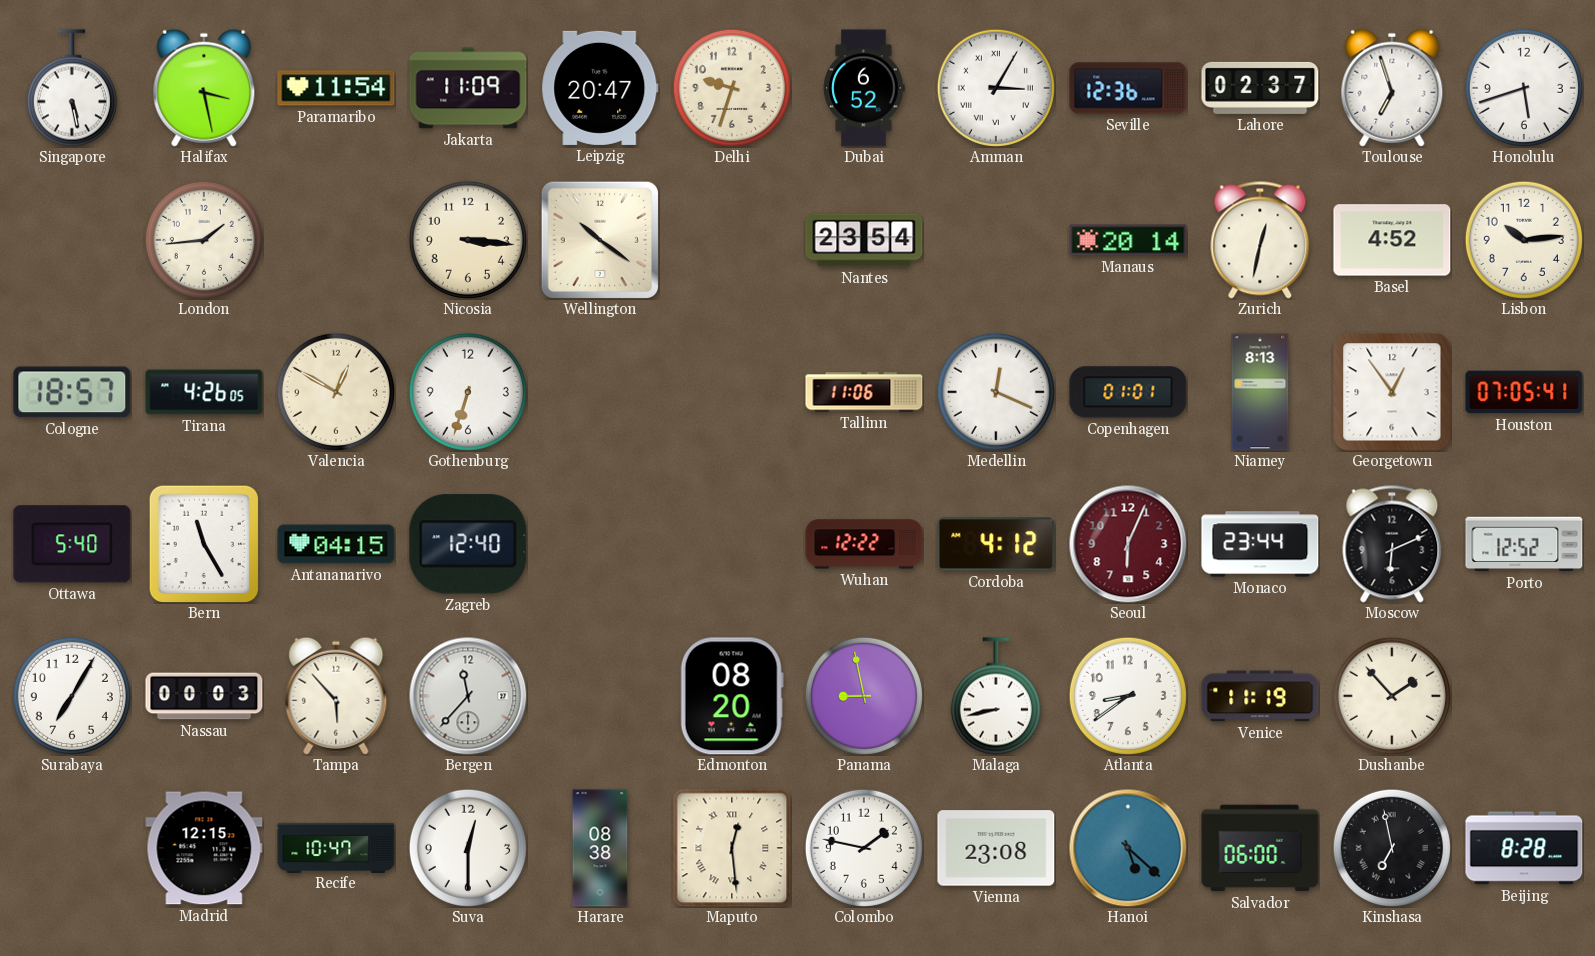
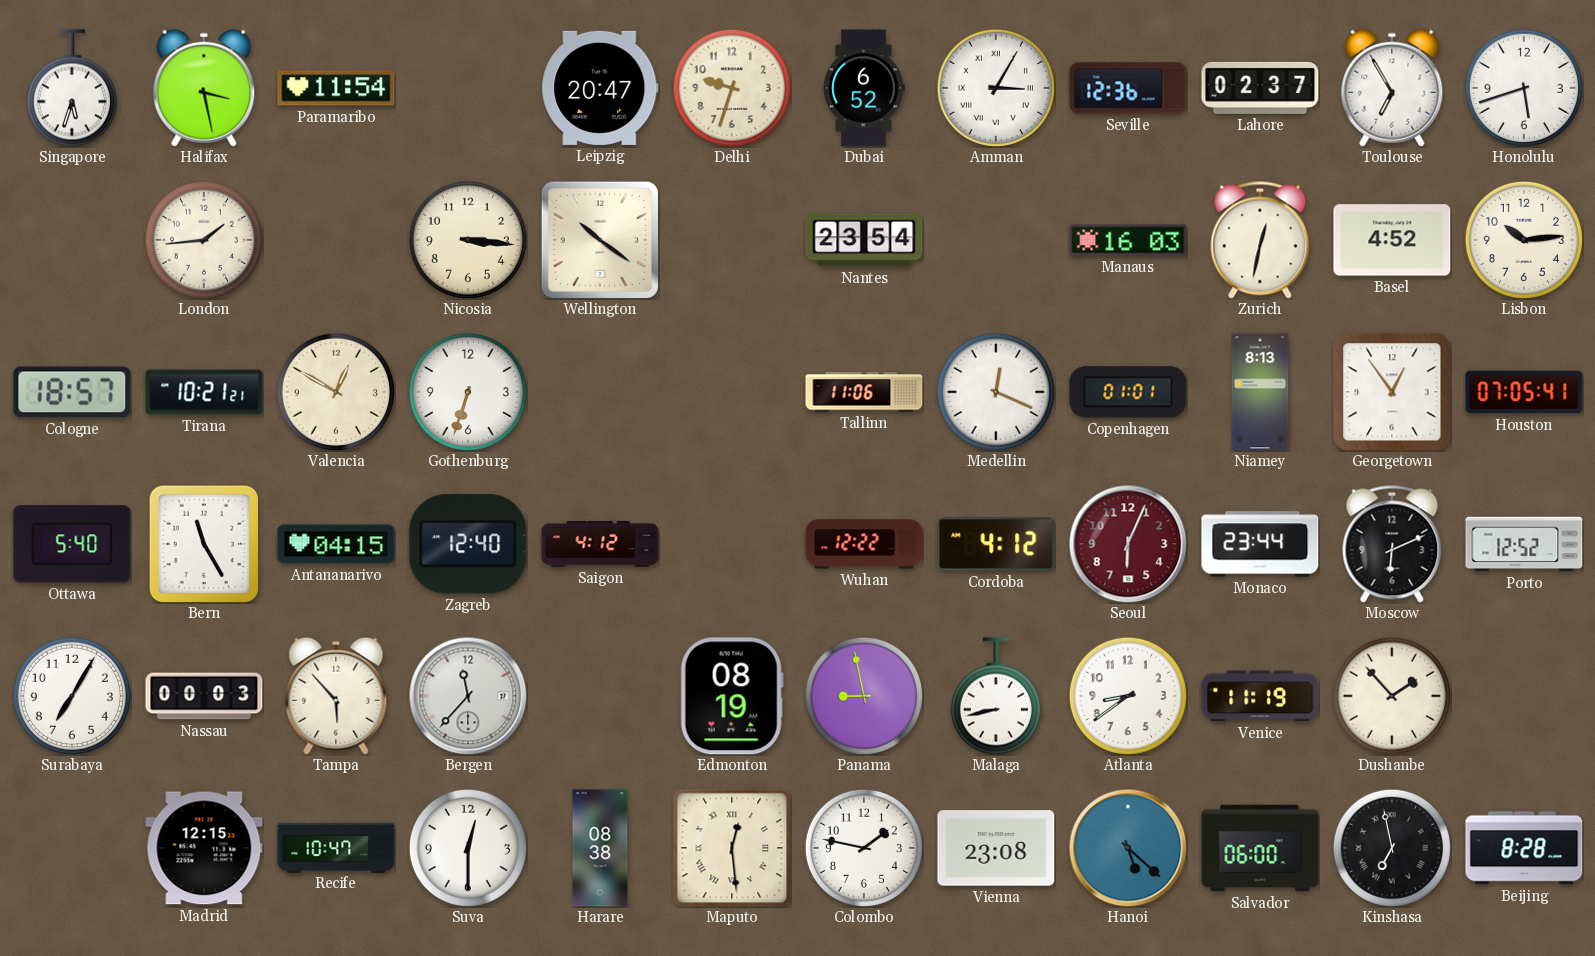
Singapore: 5:28 -> 5:33
Jakarta: 11:09 -> none
Toulouse: 6:57 -> 6:55
Manaus: 20:14 -> 16:03
Tirana: 4:26 -> 10:21
Saigon: none -> 4:12
Edmonton: 08:20 -> 08:19
